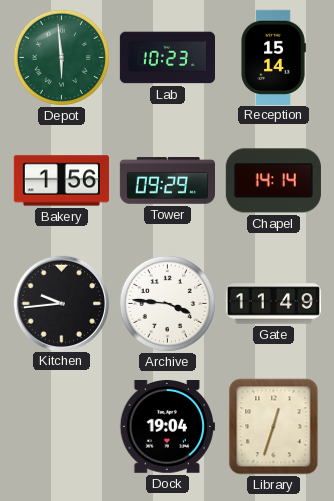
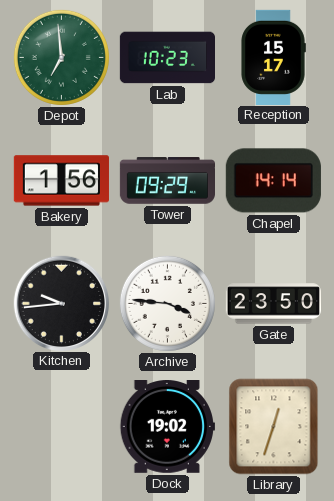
Depot: 5:59 -> 6:59
Reception: 15:14 -> 15:17
Gate: 11:49 -> 23:50
Dock: 19:04 -> 19:02
